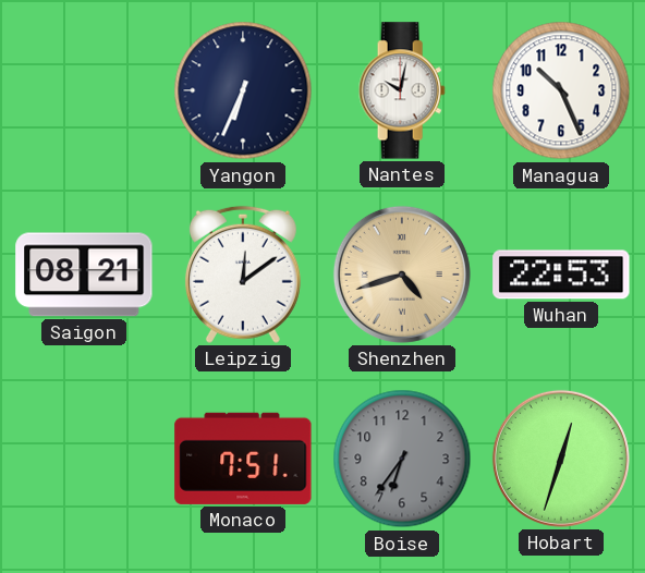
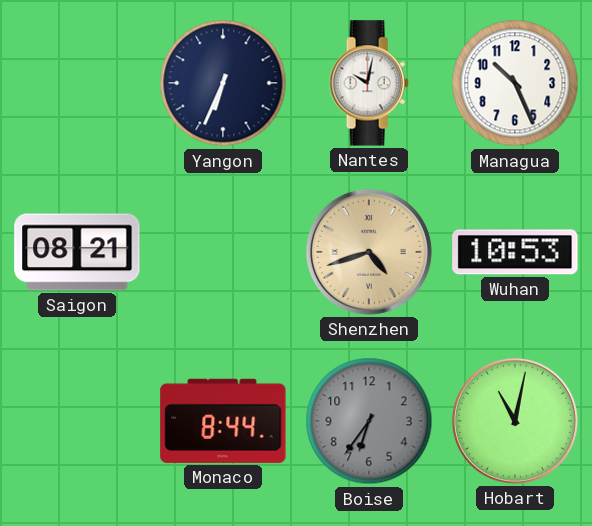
Leipzig: 12:09 -> none
Wuhan: 22:53 -> 10:53
Monaco: 7:51 -> 8:44
Hobart: 12:33 -> 11:02
